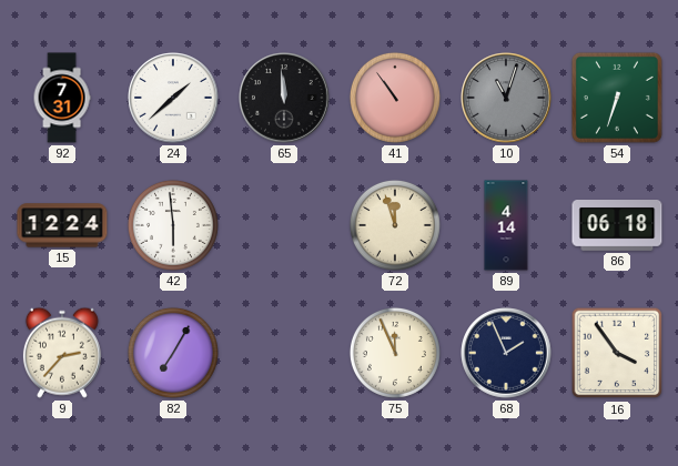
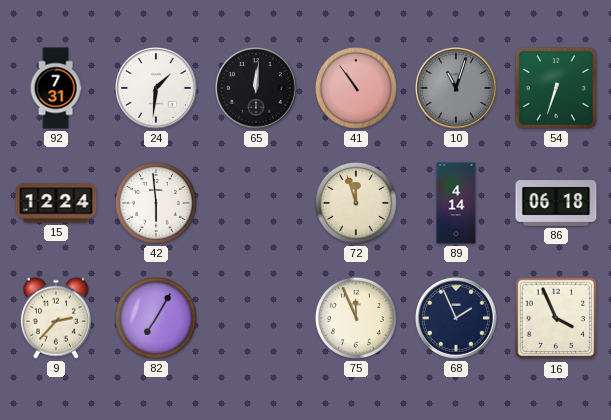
24: 1:38 -> 1:31
65: 11:59 -> 12:01
16: 3:54 -> 3:56
